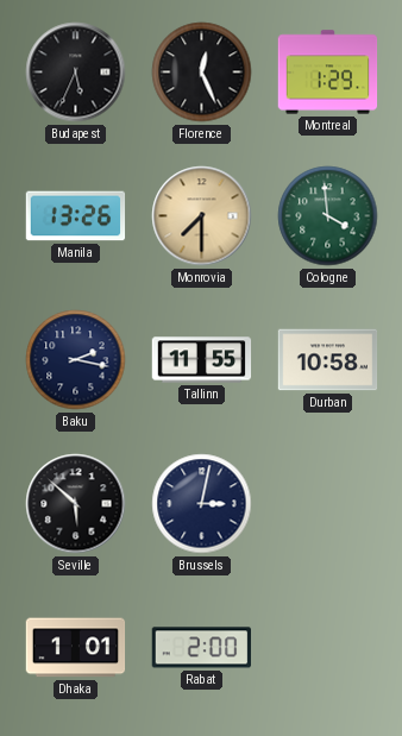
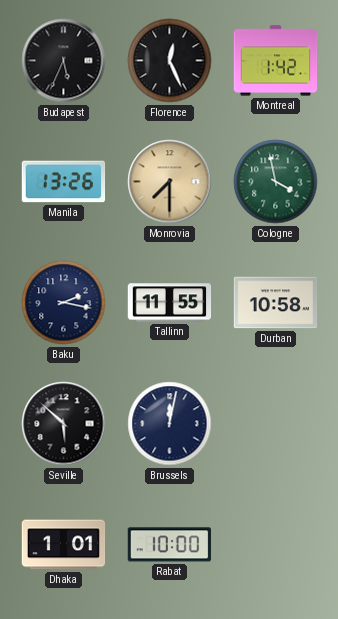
Montreal: 1:29 -> 1:42
Cologne: 3:59 -> 3:58
Brussels: 3:02 -> 12:02
Rabat: 2:00 -> 10:00
